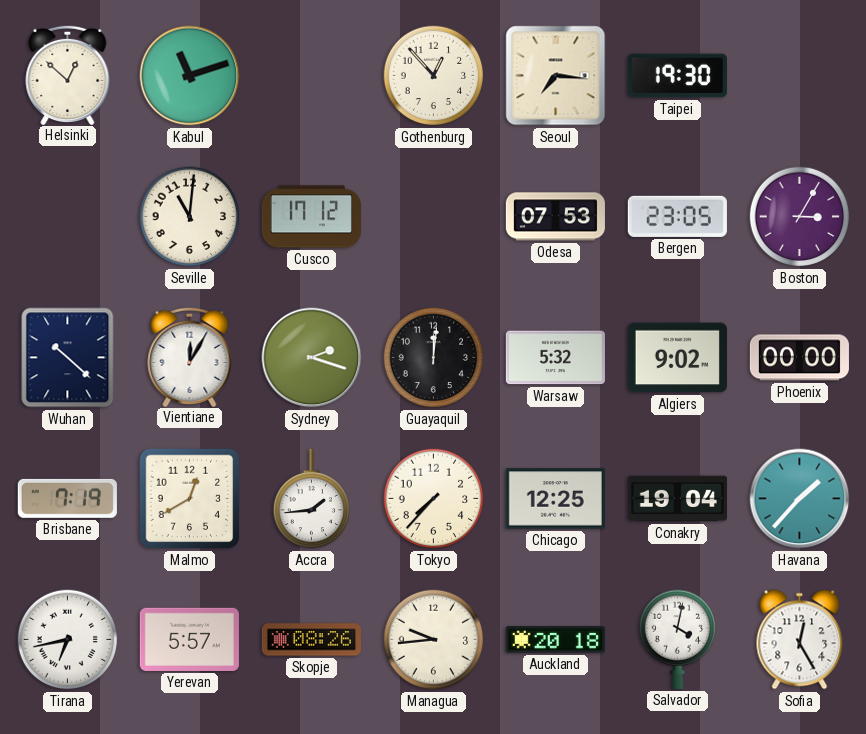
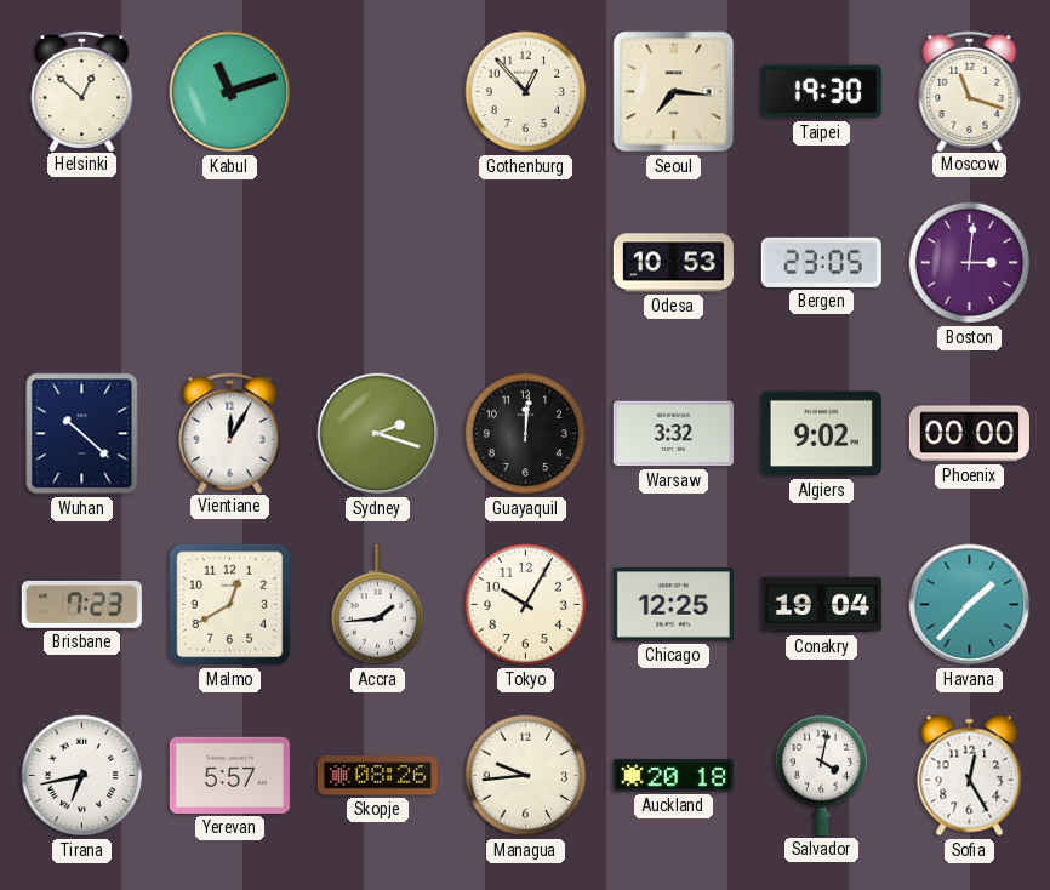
Moscow: none -> 11:18
Seville: 11:01 -> none
Cusco: 17:12 -> none
Odesa: 07:53 -> 10:53
Boston: 3:05 -> 3:01
Warsaw: 5:32 -> 3:32
Brisbane: 7:19 -> 7:23
Tokyo: 7:37 -> 10:05
